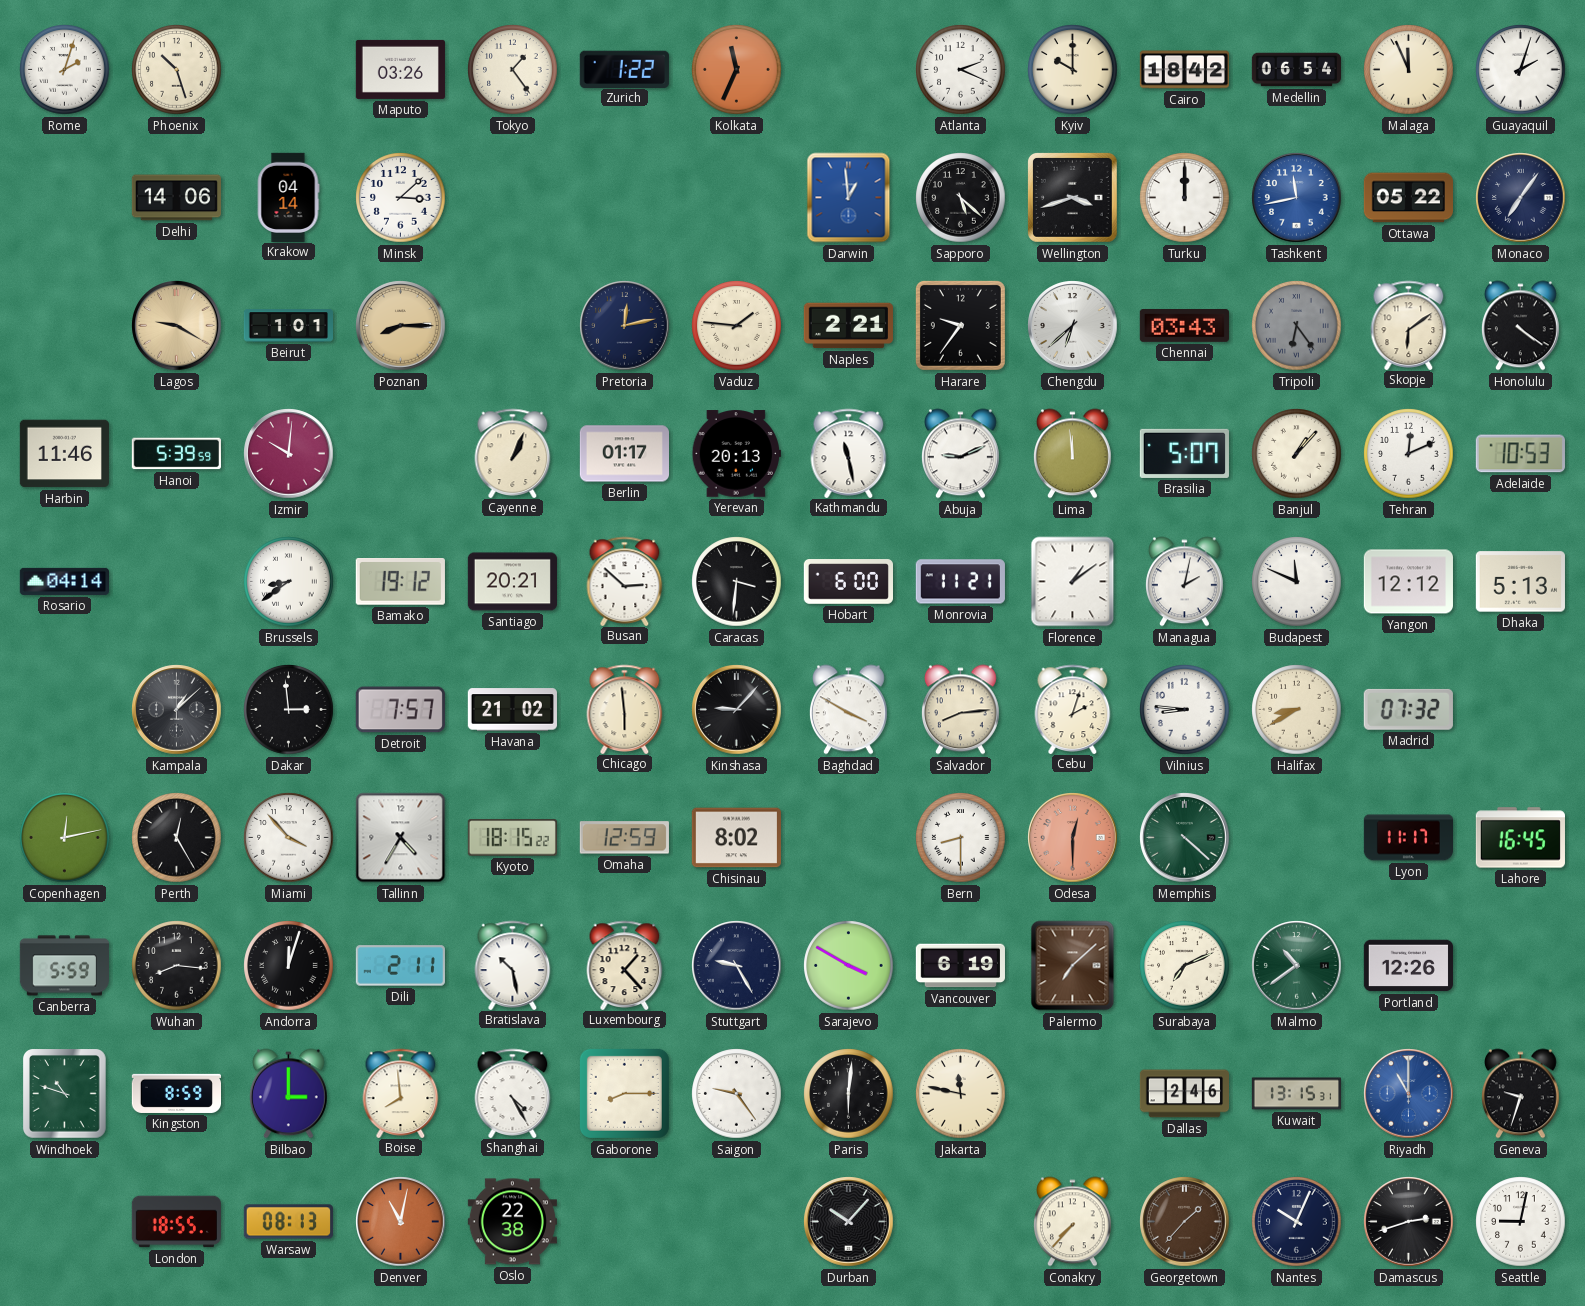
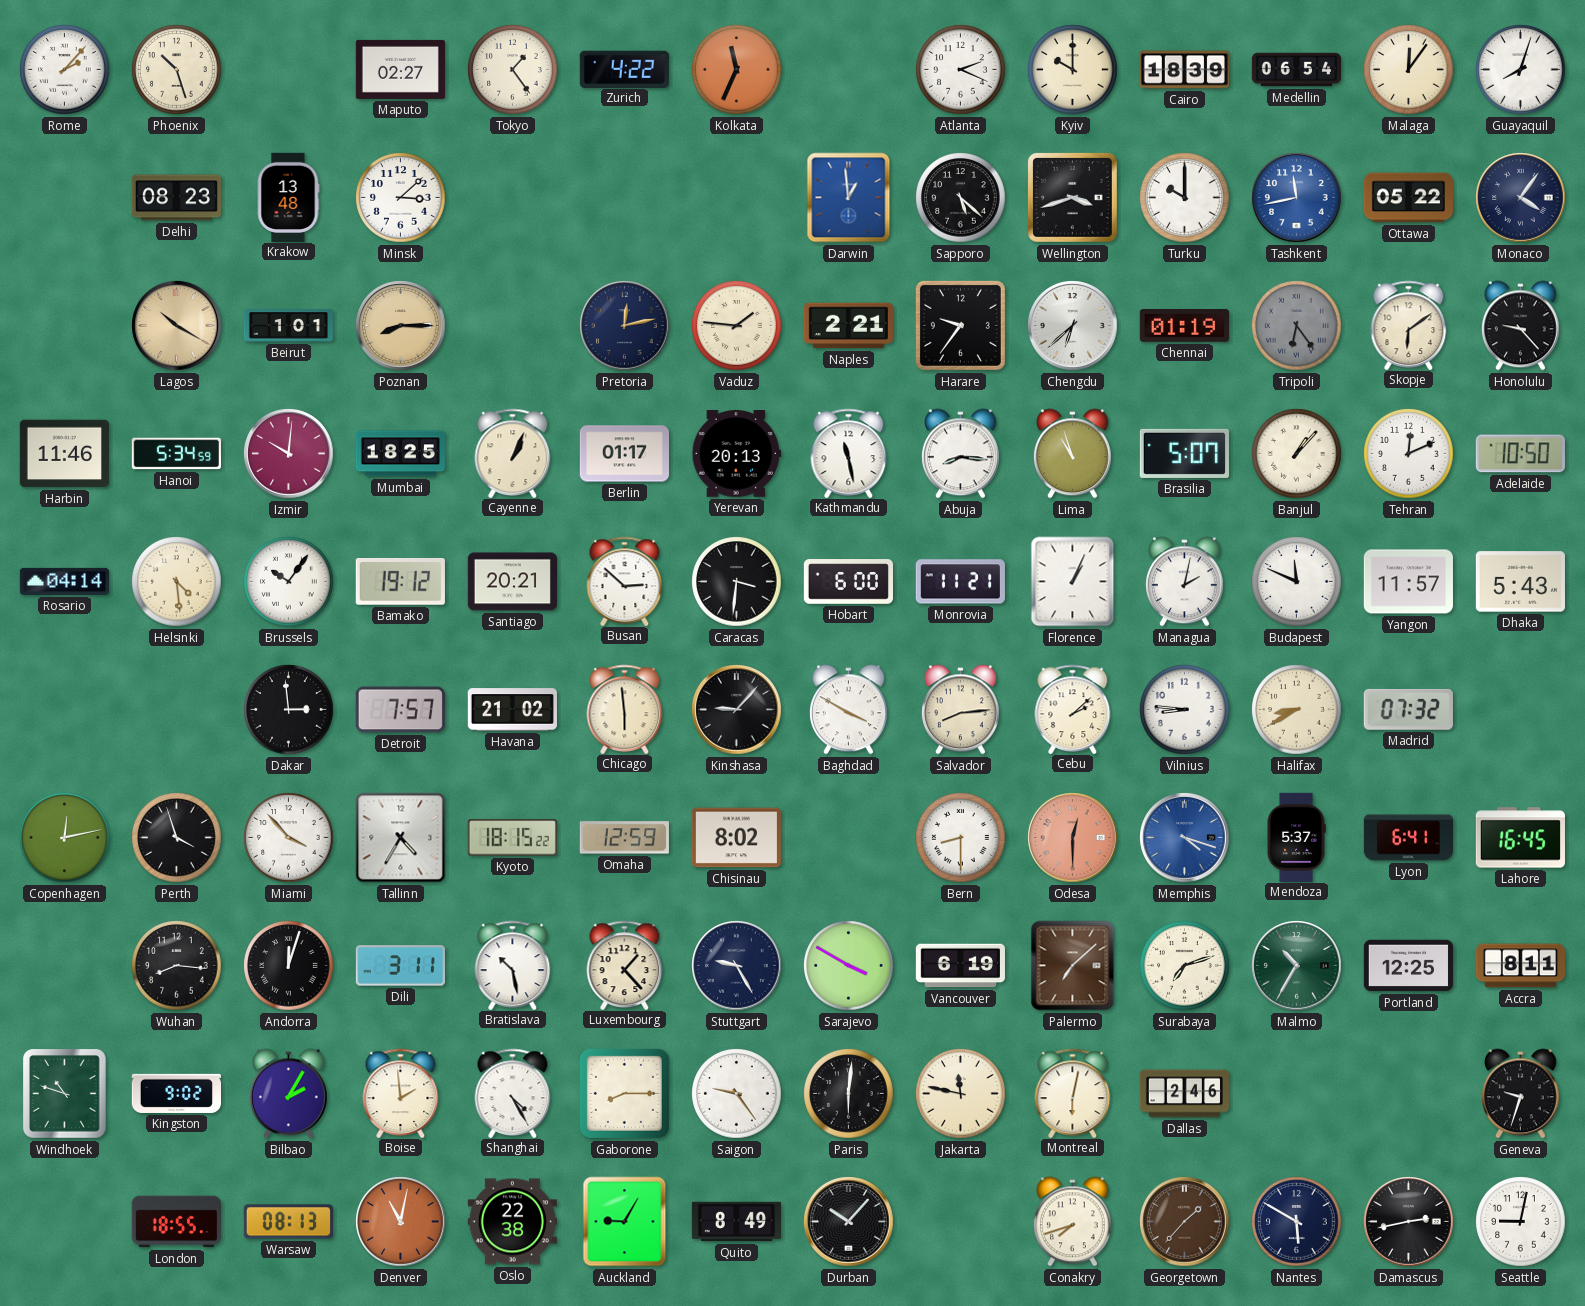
Rome: 2:03 -> 2:07
Maputo: 03:26 -> 02:27
Zurich: 1:22 -> 4:22
Cairo: 18:42 -> 18:39
Malaga: 11:56 -> 12:06
Guayaquil: 2:03 -> 8:03
Delhi: 14:06 -> 08:23
Krakow: 04:14 -> 13:48
Turku: 12:00 -> 10:00
Monaco: 7:06 -> 4:06
Lagos: 9:20 -> 10:20
Chennai: 03:43 -> 01:19
Honolulu: 4:21 -> 9:23
Hanoi: 5:39 -> 5:34
Mumbai: none -> 18:25
Abuja: 9:11 -> 8:16
Lima: 11:59 -> 10:57
Adelaide: 10:53 -> 10:50
Helsinki: none -> 4:29
Brussels: 8:39 -> 10:06
Florence: 1:09 -> 1:04
Yangon: 12:12 -> 11:57
Dhaka: 5:13 -> 5:43
Kampala: 1:08 -> none
Cebu: 2:03 -> 2:08
Perth: 12:25 -> 3:57
Memphis: 4:22 -> 4:18
Memphis dial: green -> blue
Mendoza: none -> 5:37
Lyon: 11:17 -> 6:41
Canberra: 5:59 -> none
Dili: 2:11 -> 3:11
Surabaya: 7:11 -> 7:12
Malmo: 10:39 -> 10:35
Portland: 12:26 -> 12:25
Accra: none -> 8:11
Kingston: 8:59 -> 9:02
Bilbao: 3:00 -> 2:05
Boise: 7:59 -> 1:59
Montreal: none -> 6:02
Kuwait: 13:15 -> none
Riyadh: 11:00 -> none
Auckland: none -> 9:05
Quito: none -> 8:49
Conakry: 7:37 -> 7:42
Nantes: 10:04 -> 5:50
Damascus: 2:42 -> 2:43
